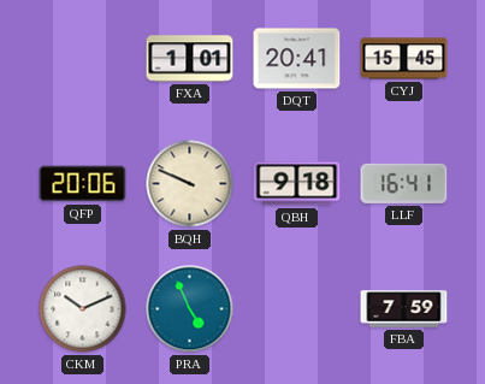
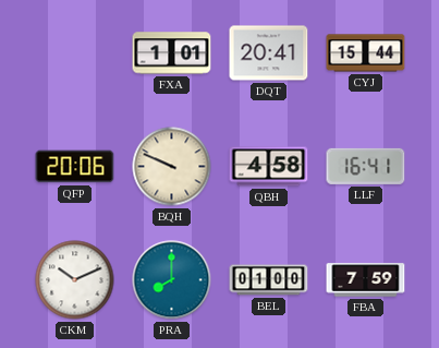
CYJ: 15:45 -> 15:44
QBH: 9:18 -> 4:58
PRA: 4:56 -> 8:00
BEL: none -> 01:00
